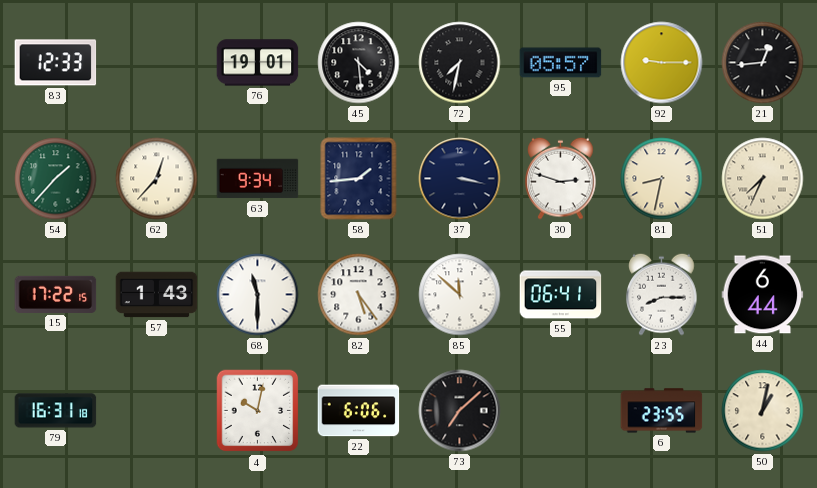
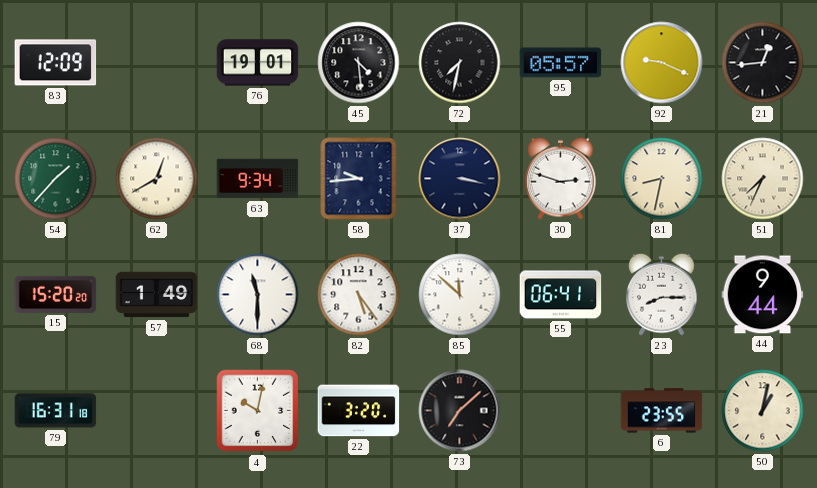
83: 12:33 -> 12:09
92: 9:15 -> 9:19
62: 12:37 -> 12:40
58: 1:44 -> 9:44
15: 17:22 -> 15:20
57: 1:43 -> 1:49
44: 6:44 -> 9:44
22: 6:06 -> 3:20
